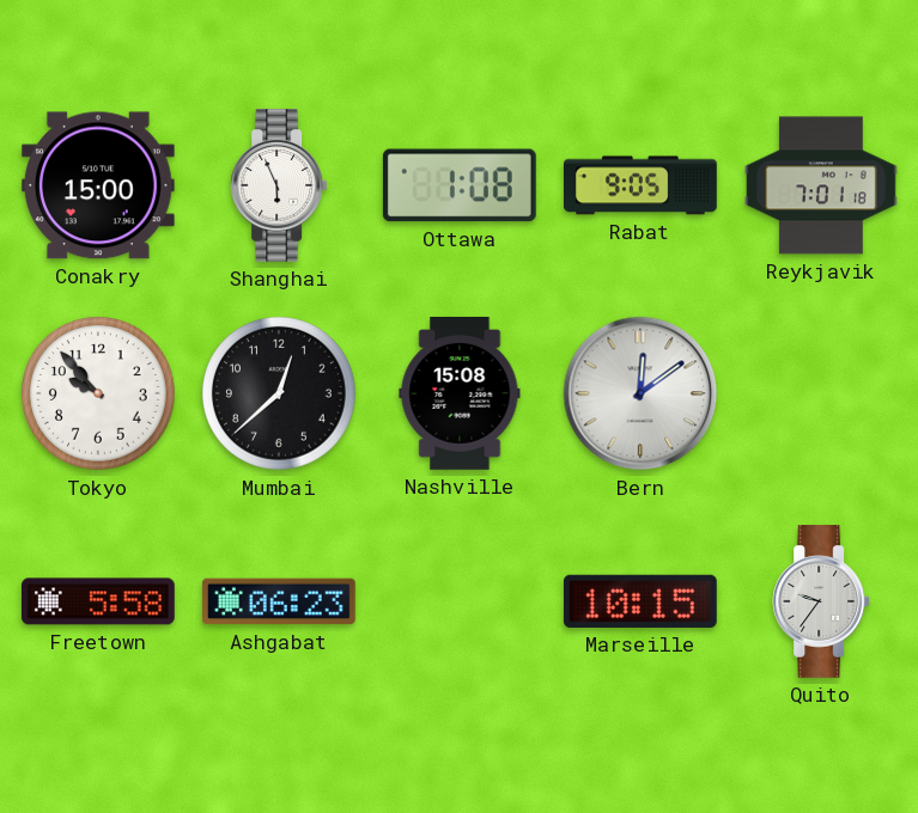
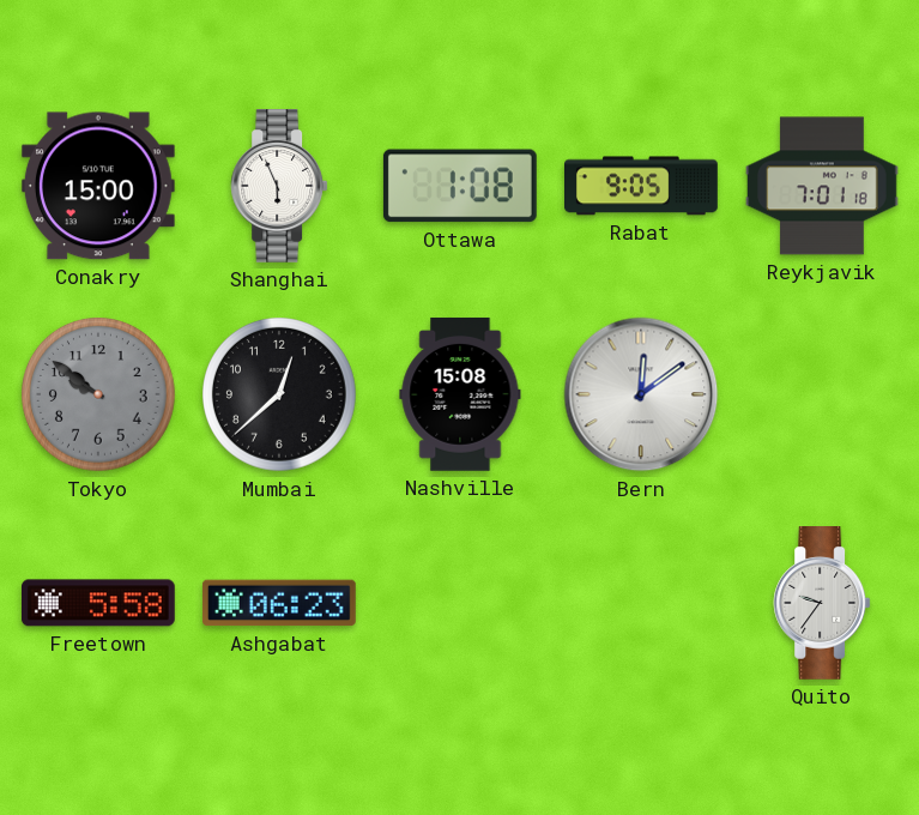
Tokyo: 9:53 -> 9:51
Tokyo dial: white -> grey
Marseille: 10:15 -> none
